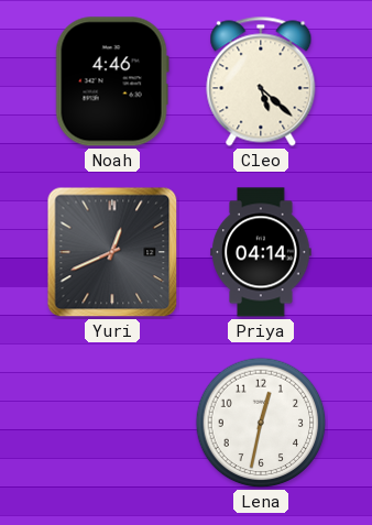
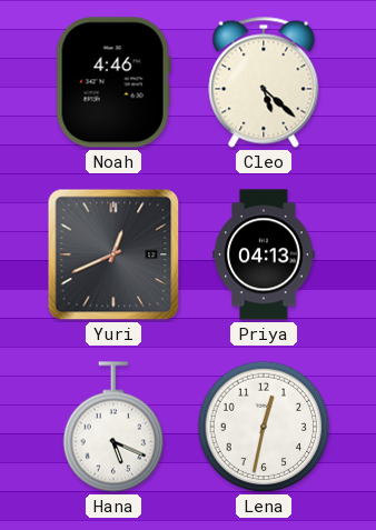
Priya: 04:14 -> 04:13
Hana: none -> 5:19
